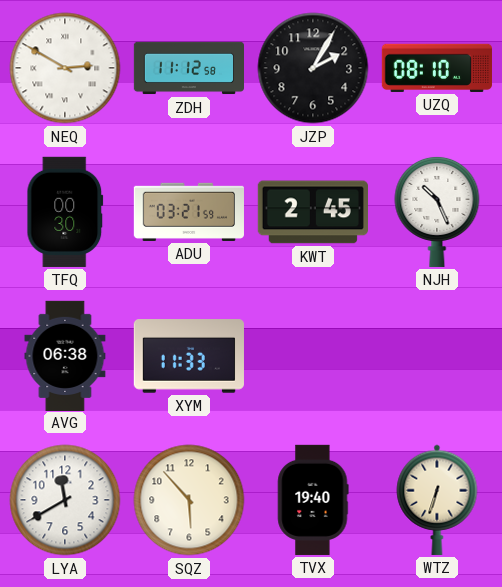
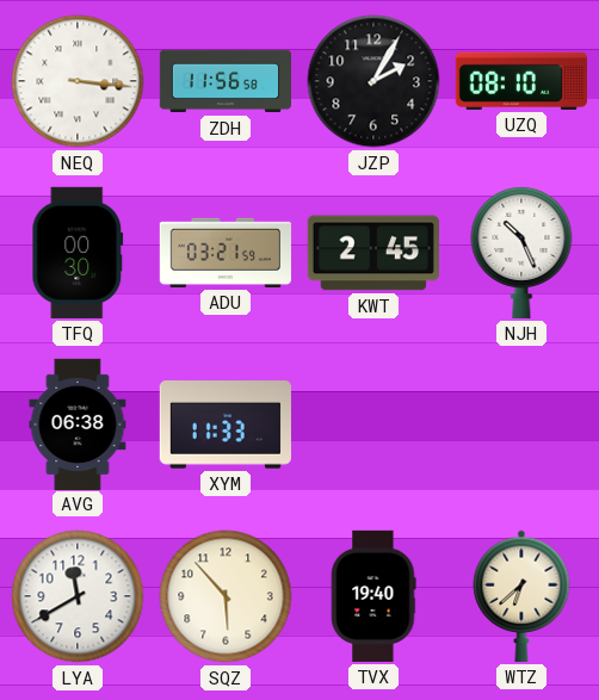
NEQ: 2:50 -> 3:16
ZDH: 11:12 -> 11:56
WTZ: 6:33 -> 6:38
